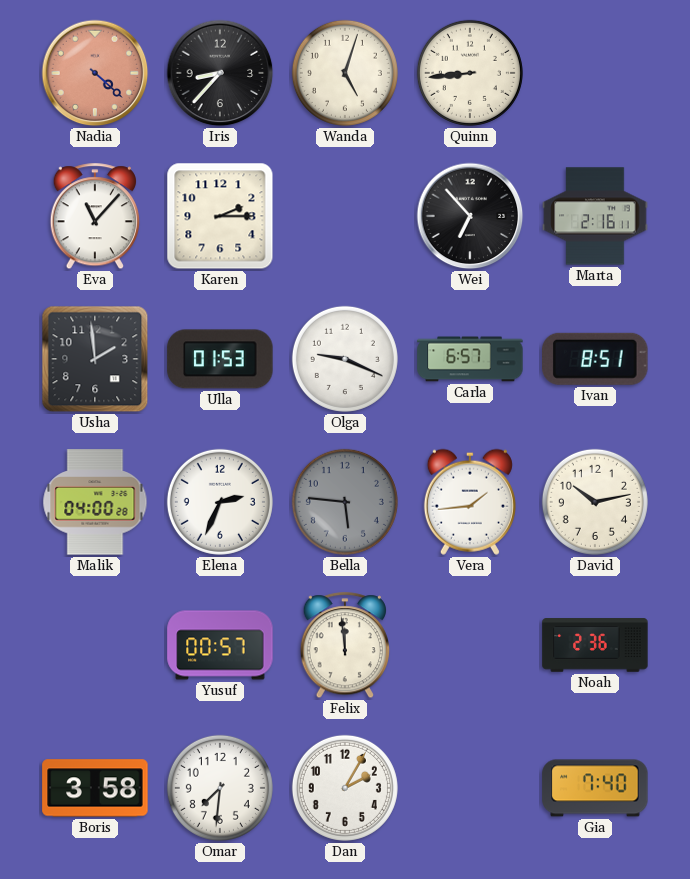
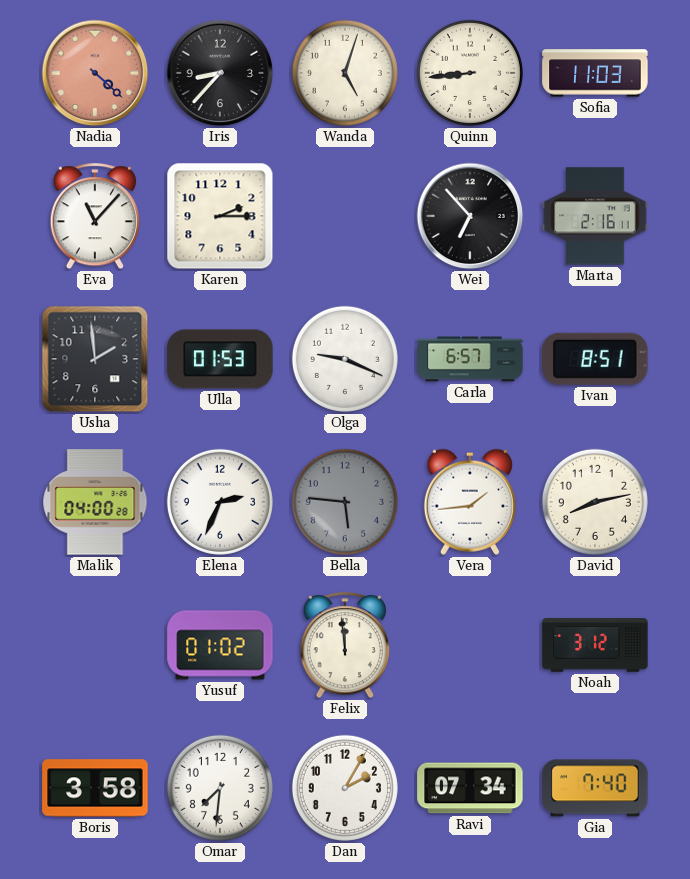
Sofia: none -> 11:03
David: 10:13 -> 8:13
Yusuf: 00:57 -> 01:02
Noah: 2:36 -> 3:12
Ravi: none -> 07:34
